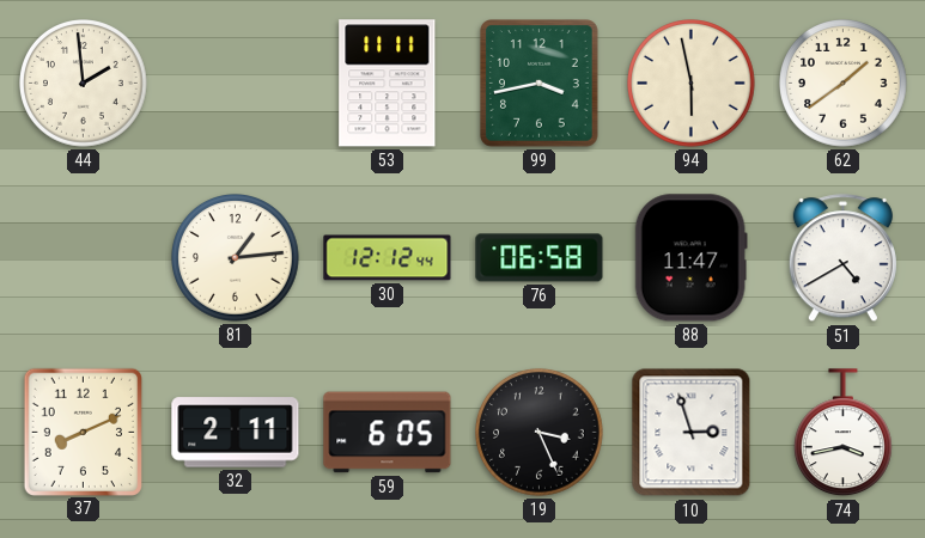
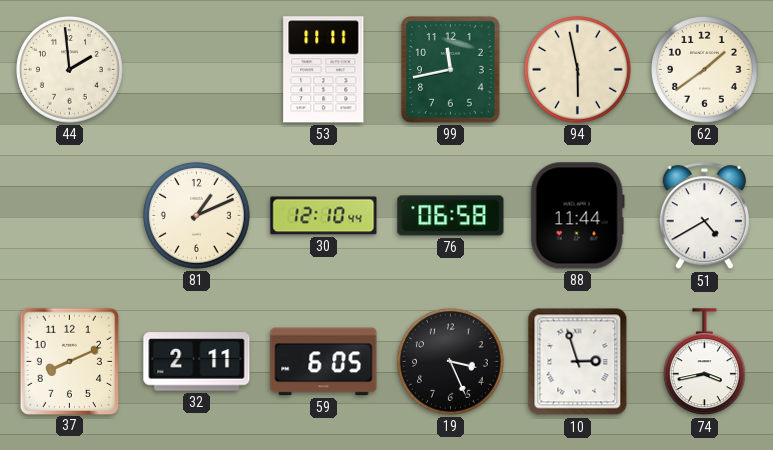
99: 3:43 -> 11:43
81: 1:14 -> 1:11
30: 12:12 -> 12:10
88: 11:47 -> 11:44
